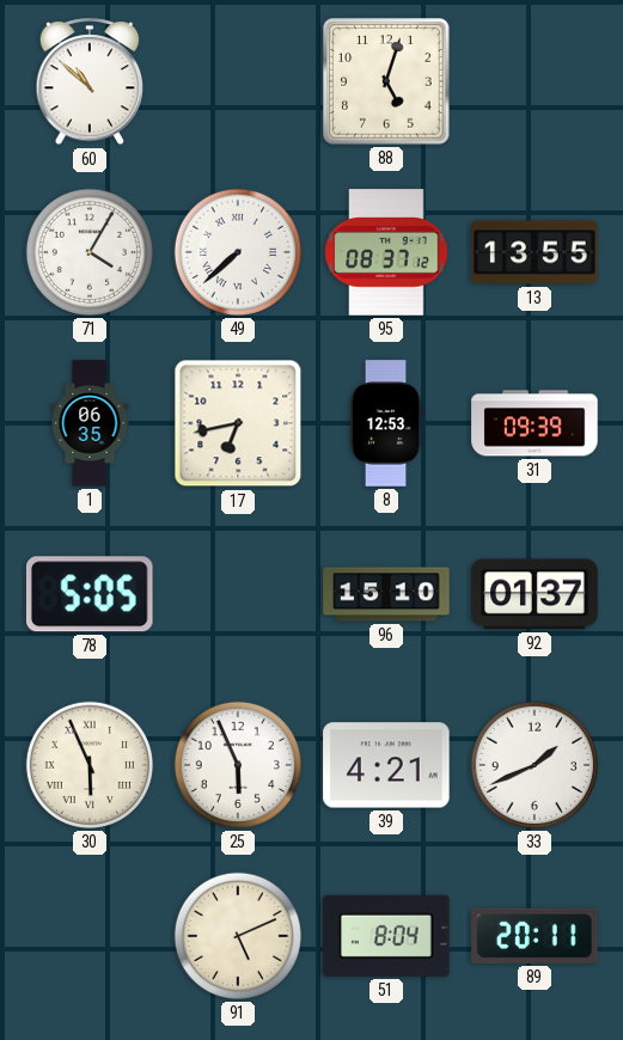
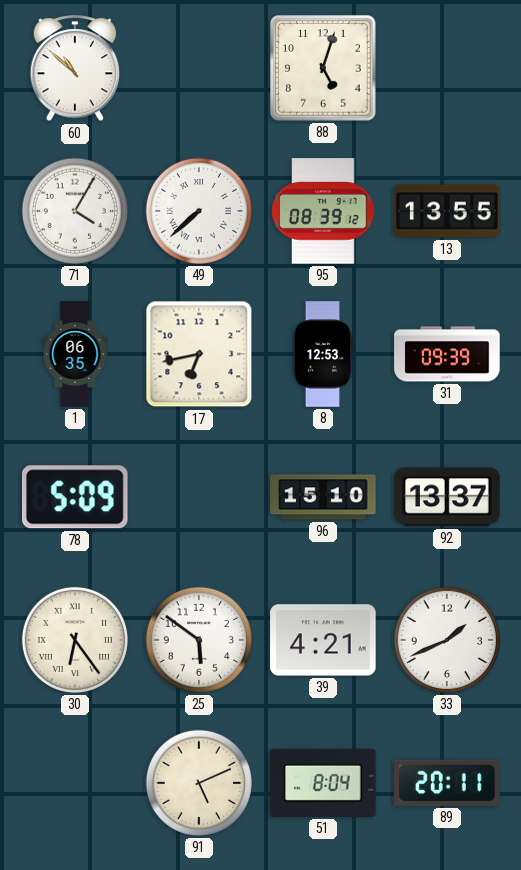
95: 08:37 -> 08:39
78: 5:05 -> 5:09
92: 01:37 -> 13:37
30: 5:56 -> 6:24
25: 5:56 -> 5:51
